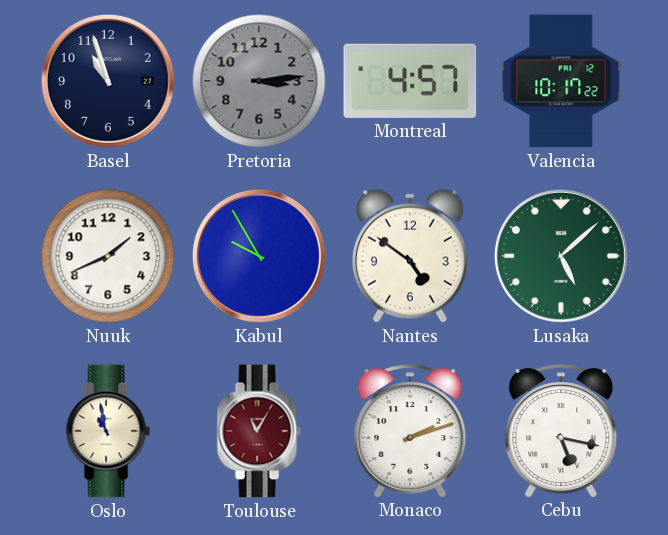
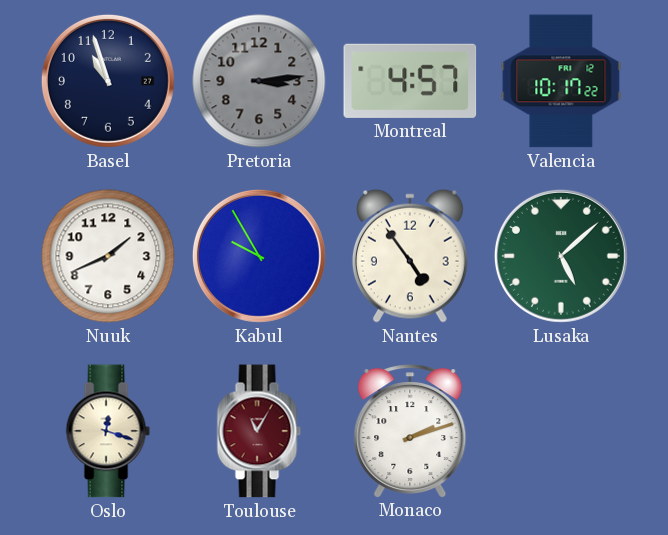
Nantes: 4:51 -> 4:54
Oslo: 10:58 -> 12:18
Cebu: 5:17 -> none
